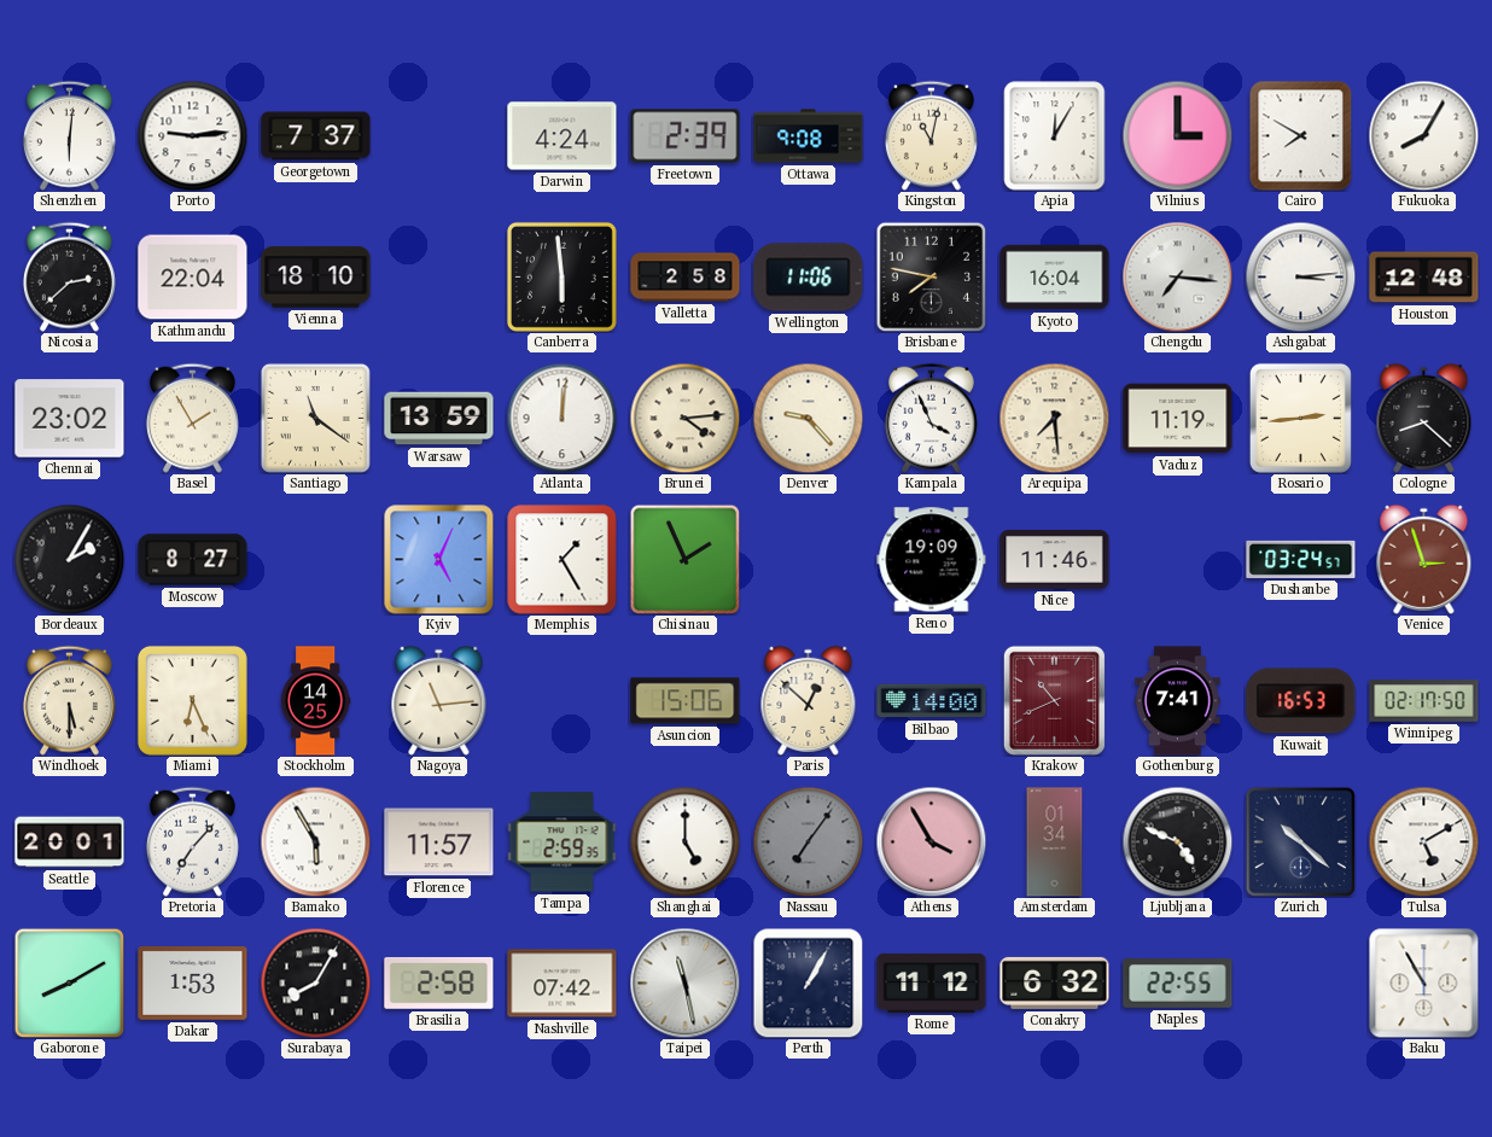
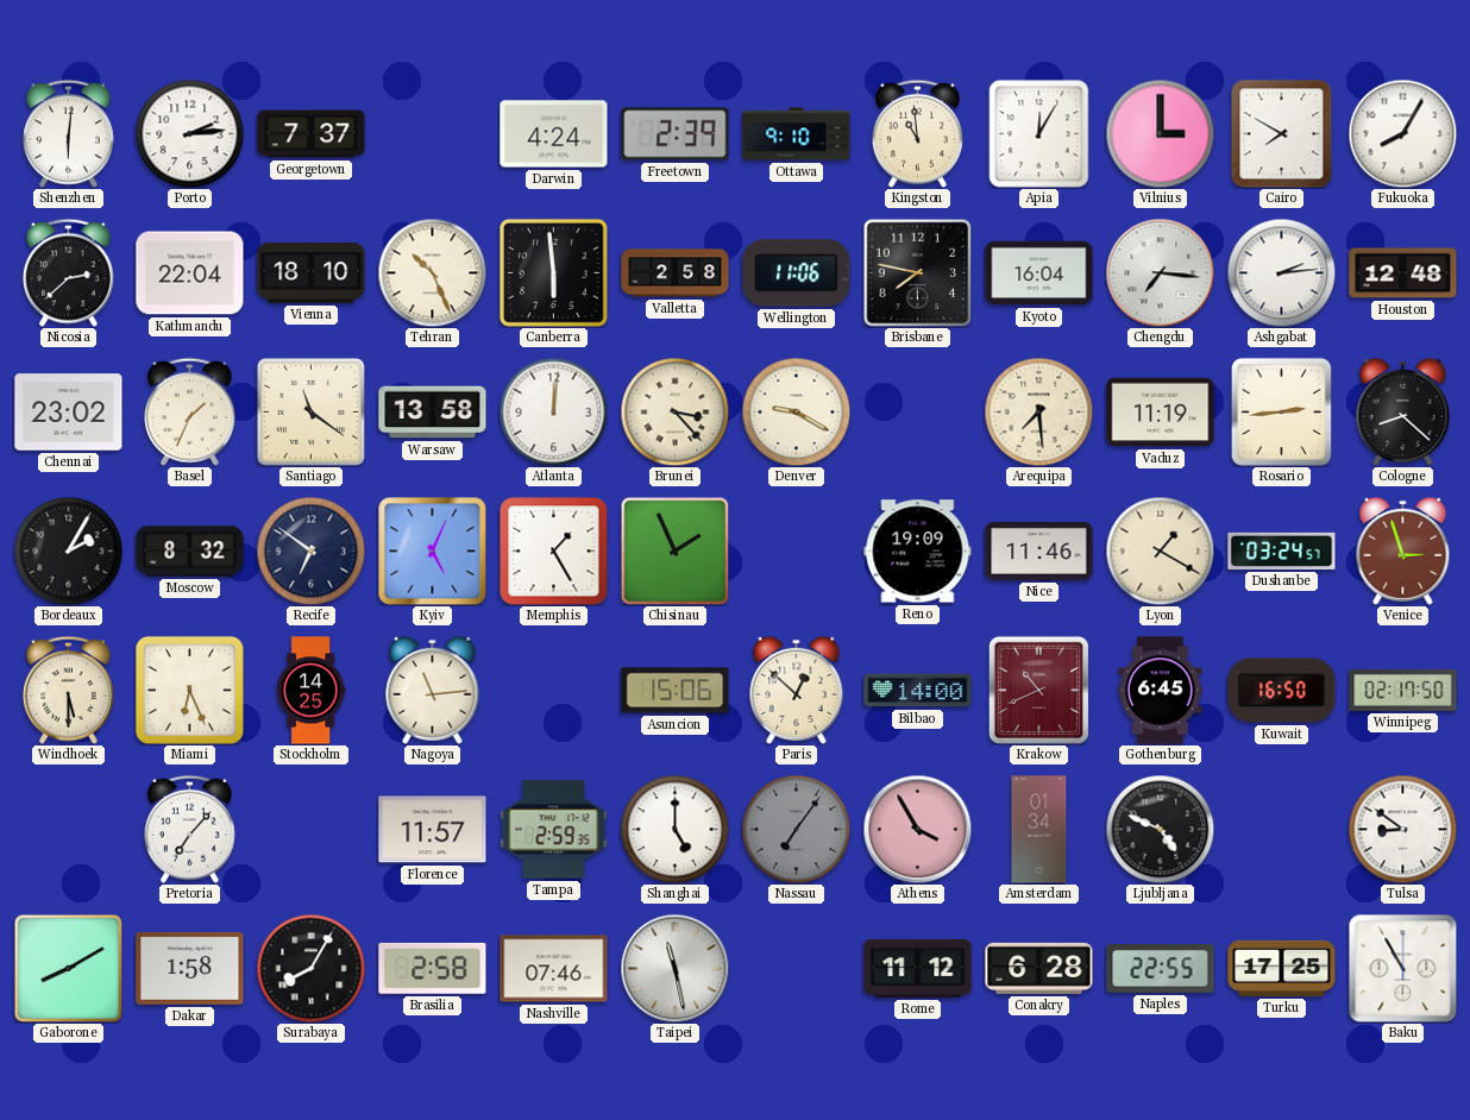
Porto: 9:14 -> 2:14
Ottawa: 9:08 -> 9:10
Kingston: 11:02 -> 10:59
Tehran: none -> 10:26
Ashgabat: 3:14 -> 2:14
Basel: 1:55 -> 1:34
Warsaw: 13:59 -> 13:58
Brunei: 4:14 -> 3:23
Denver: 9:23 -> 9:20
Kampala: 3:56 -> none
Moscow: 8:27 -> 8:32
Recife: none -> 6:51
Lyon: none -> 1:20
Gothenburg: 7:41 -> 6:45
Kuwait: 16:53 -> 16:50
Seattle: 20:01 -> none
Bamako: 5:55 -> none
Zurich: 10:22 -> none
Tulsa: 5:10 -> 8:51
Dakar: 1:53 -> 1:58
Nashville: 07:42 -> 07:46
Perth: 1:05 -> none
Conakry: 6:32 -> 6:28
Turku: none -> 17:25
